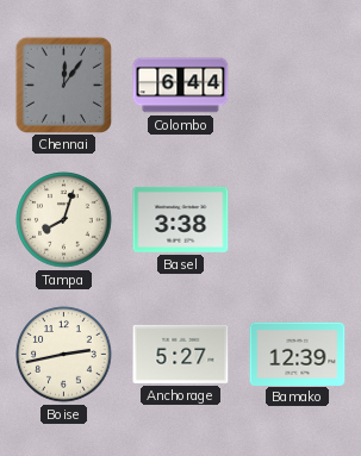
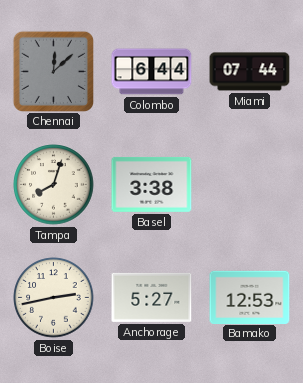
Chennai: 12:06 -> 12:08
Miami: none -> 07:44
Bamako: 12:39 -> 12:53
